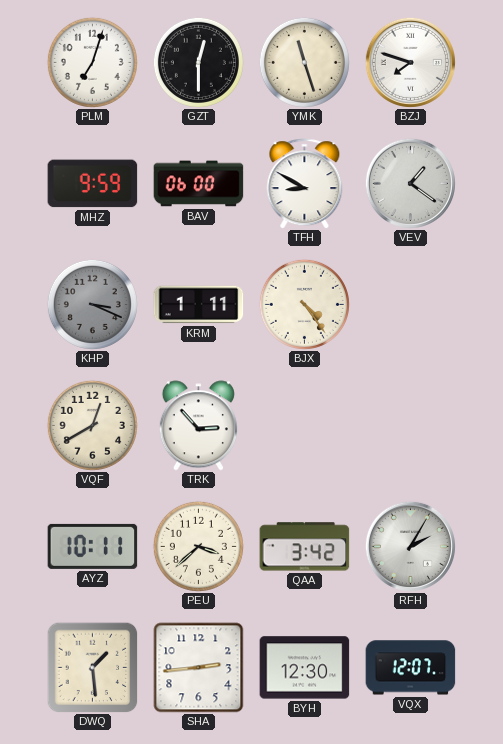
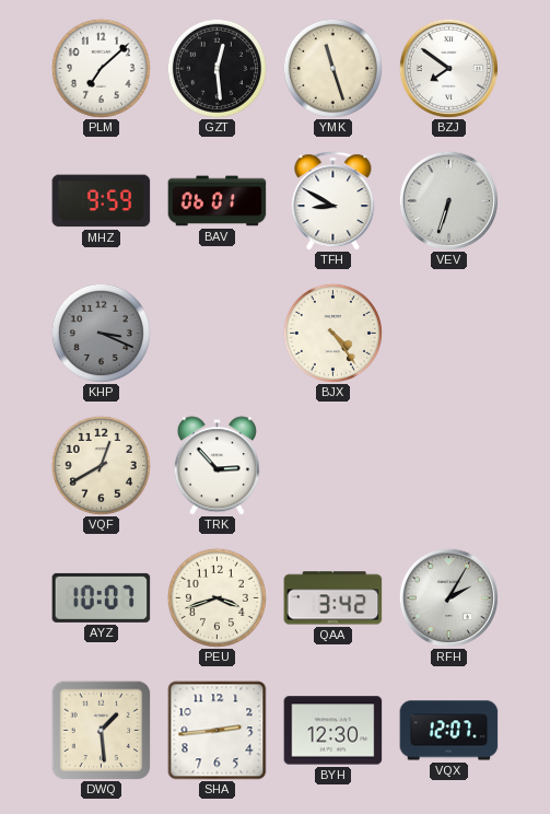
PLM: 7:03 -> 7:08
GZT: 12:30 -> 12:29
BZJ: 7:48 -> 7:51
BAV: 06:00 -> 06:01
VEV: 1:21 -> 6:33
KRM: 1:11 -> none
AYZ: 10:11 -> 10:07
PEU: 3:38 -> 3:42
